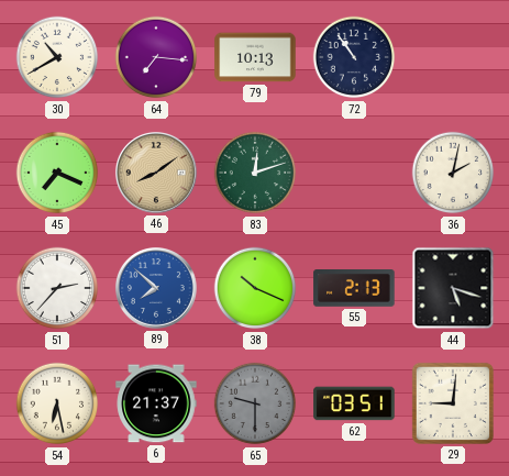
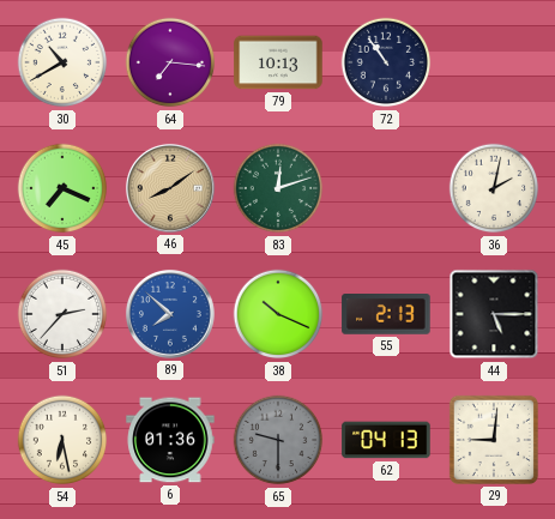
44: 5:18 -> 5:15
6: 21:37 -> 01:36
62: 03:51 -> 04:13
